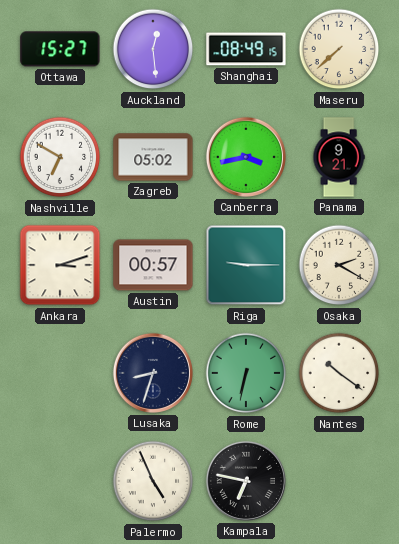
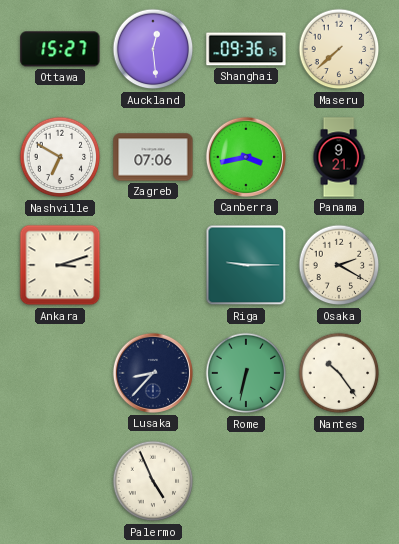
Shanghai: 08:49 -> 09:36
Zagreb: 05:02 -> 07:06
Austin: 00:57 -> none
Lusaka: 8:33 -> 8:37
Nantes: 10:21 -> 10:24
Kampala: 6:47 -> none
